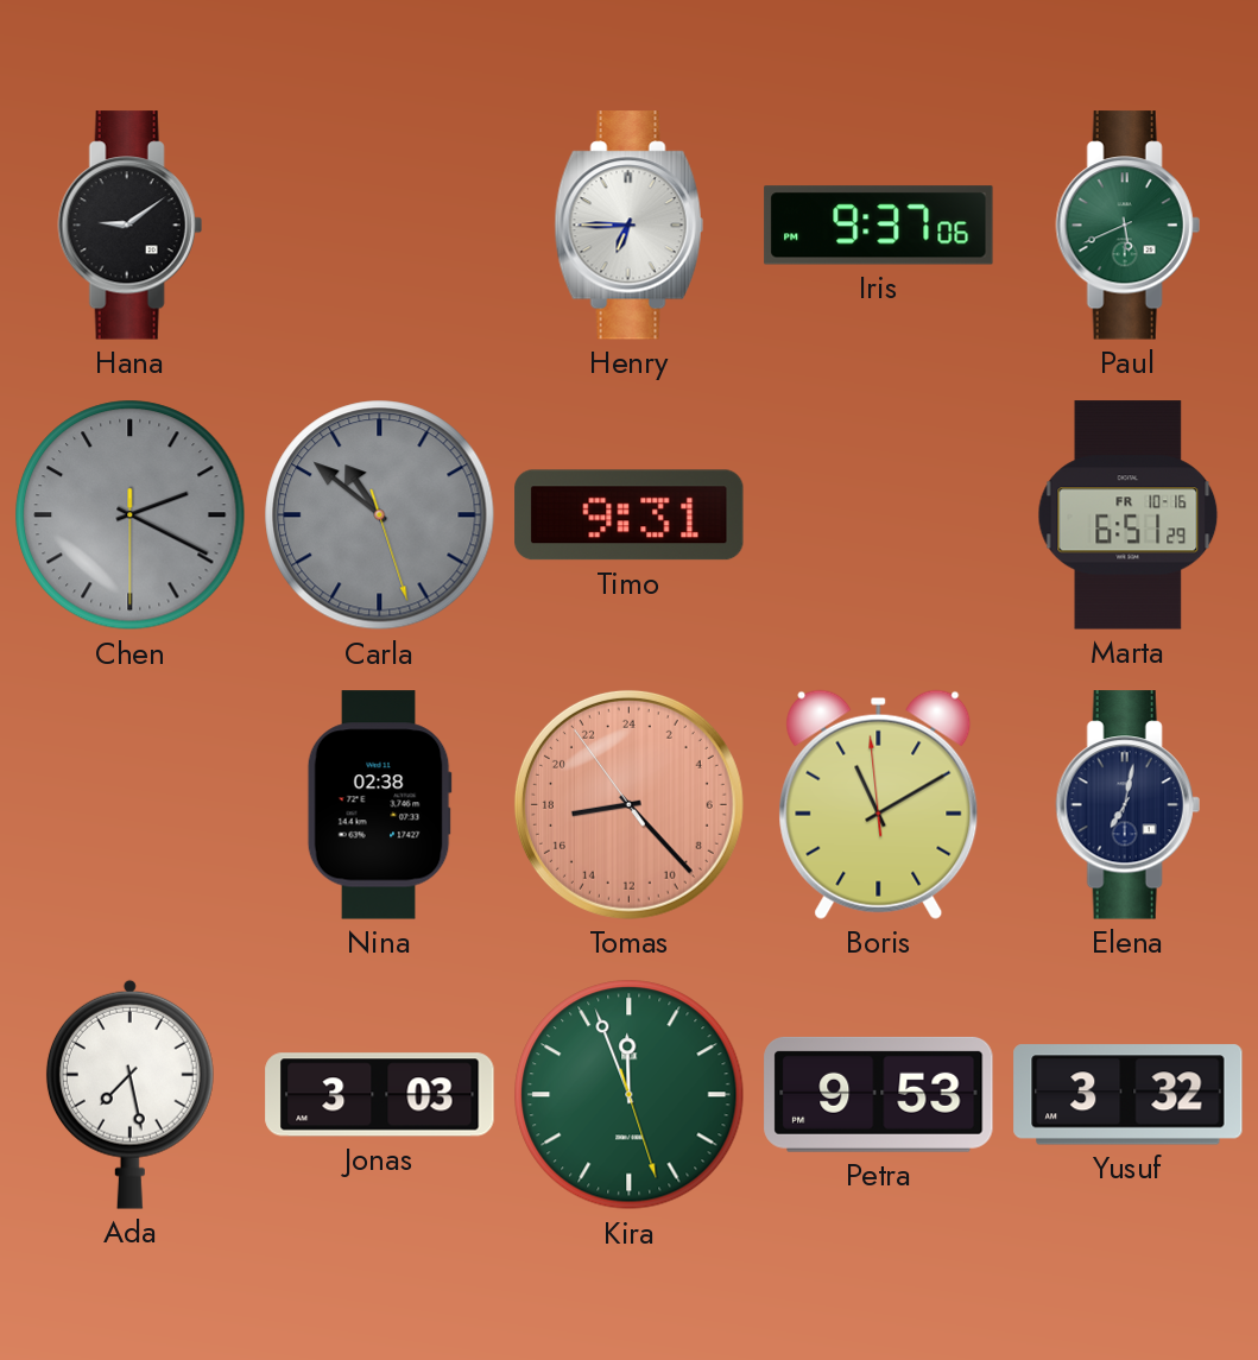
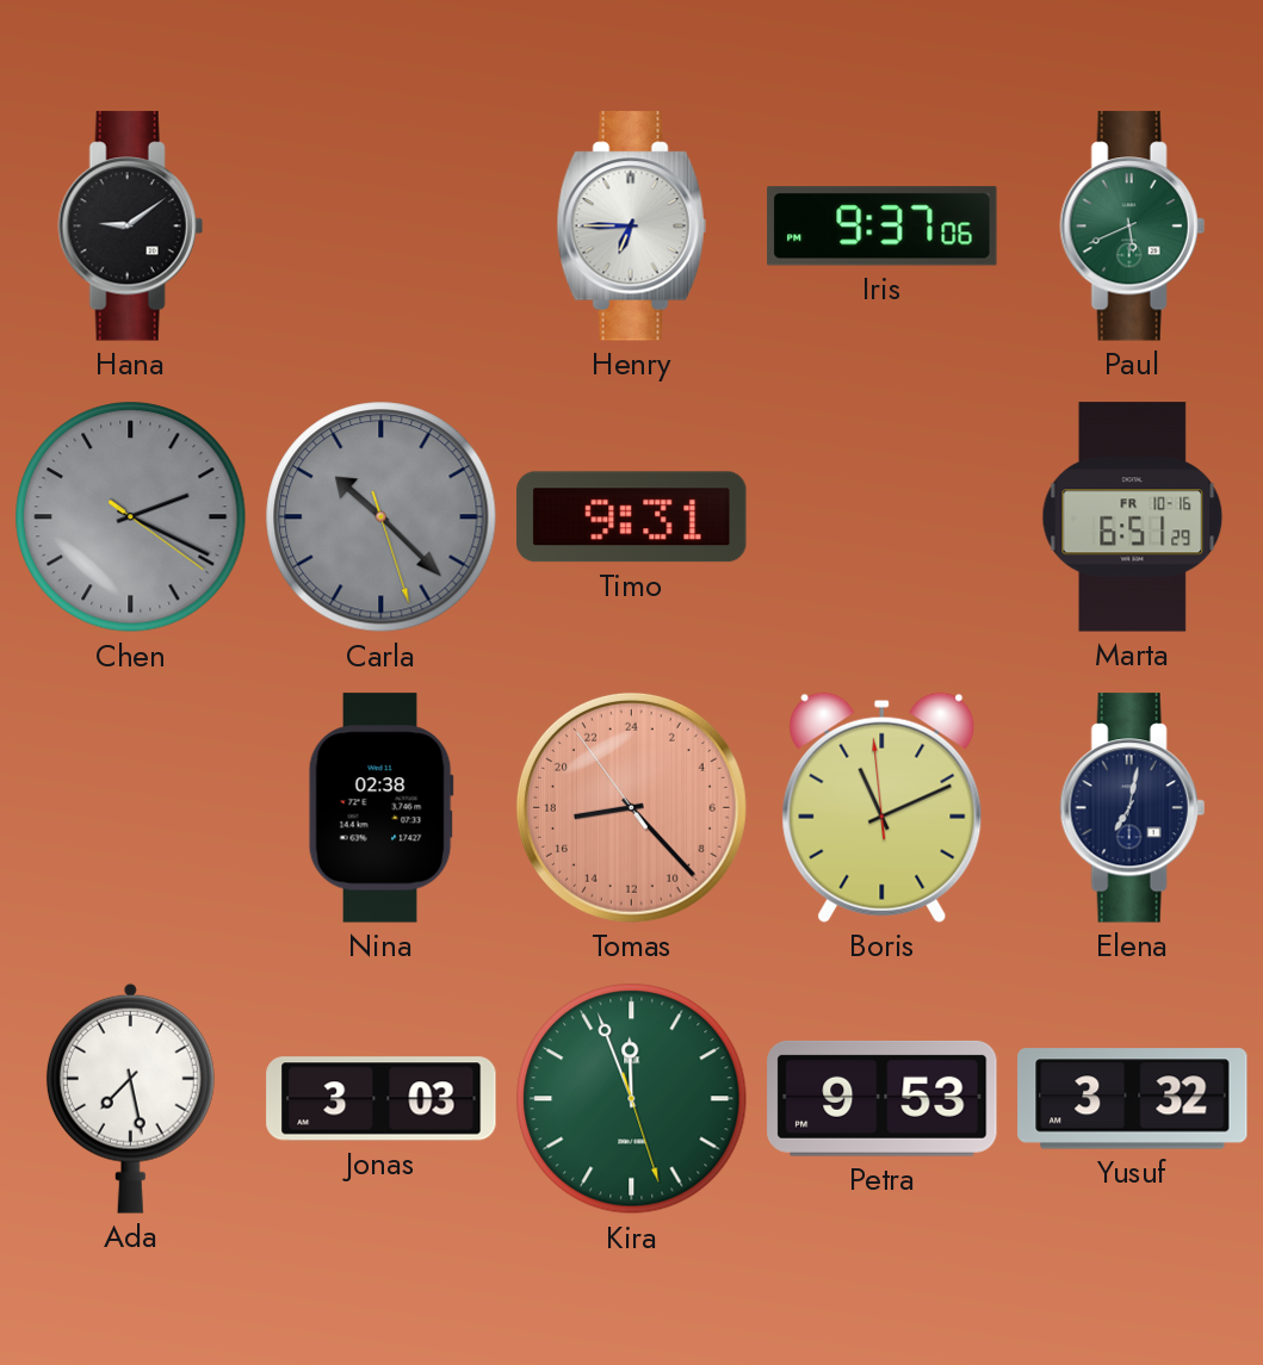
Chen: 2:19:30 -> 2:19:21
Carla: 10:51 -> 10:22
Boris: 11:09 -> 11:10
